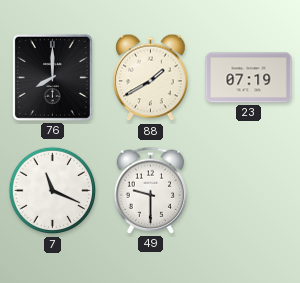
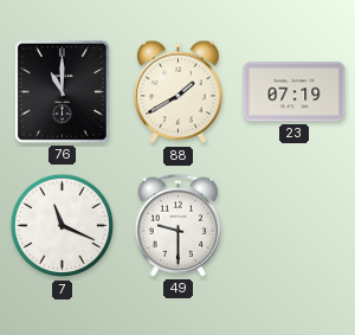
76: 8:00 -> 11:00
